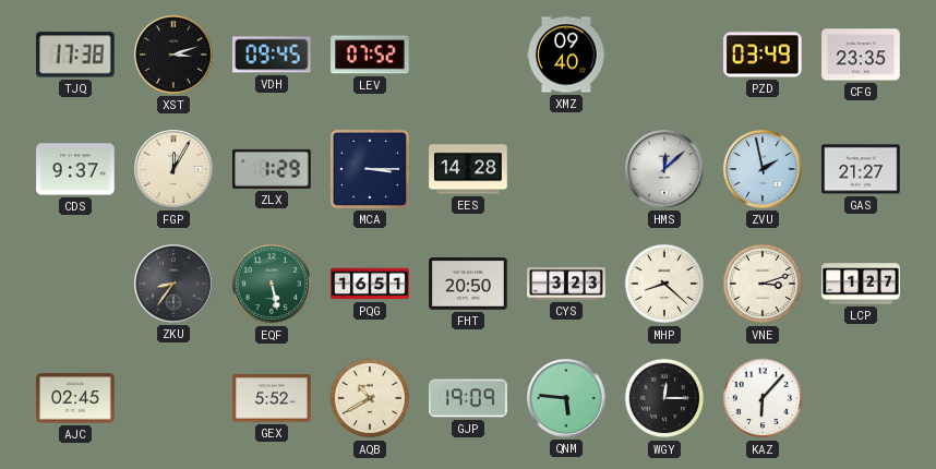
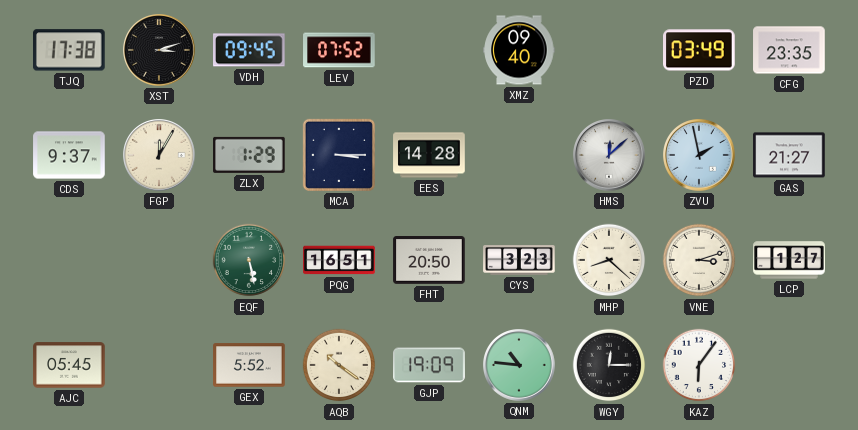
ZKU: 8:36 -> none
AJC: 02:45 -> 05:45
AQB: 10:40 -> 10:21
QNM: 5:46 -> 10:46
KAZ: 6:07 -> 6:06
